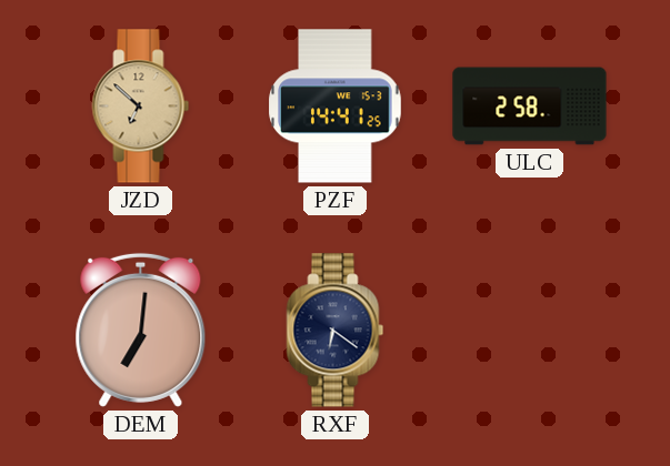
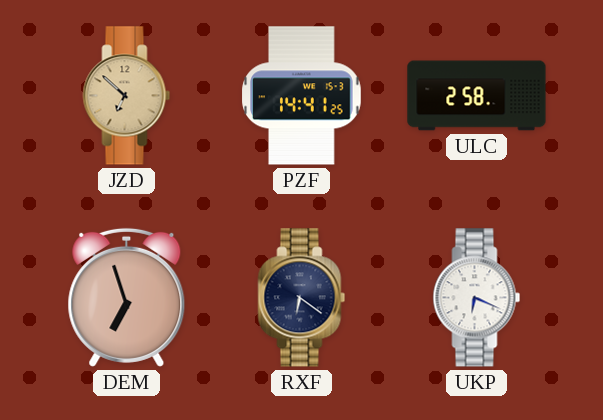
DEM: 7:01 -> 6:57
UKP: none -> 6:19
